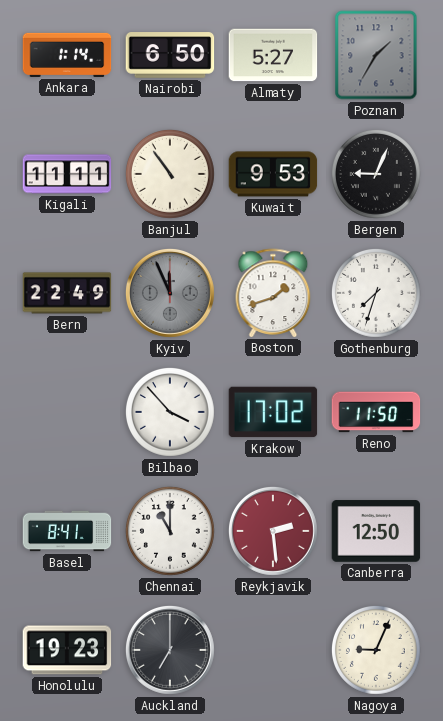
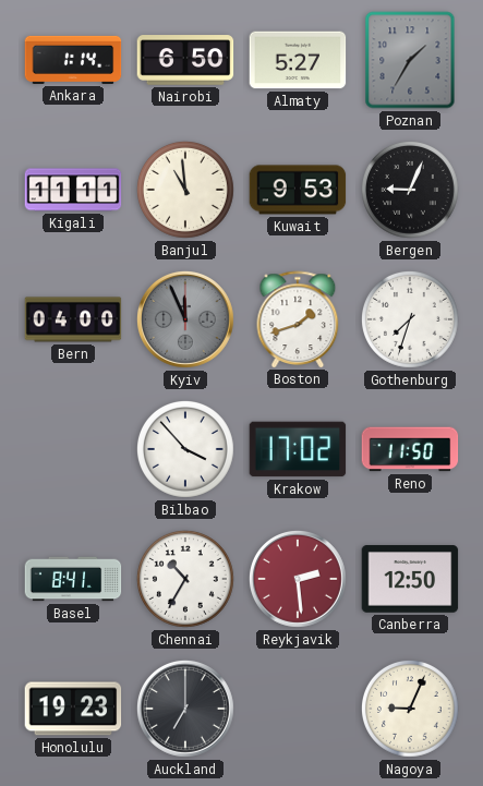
Banjul: 10:54 -> 10:59
Bern: 22:49 -> 04:00
Chennai: 11:00 -> 10:35
